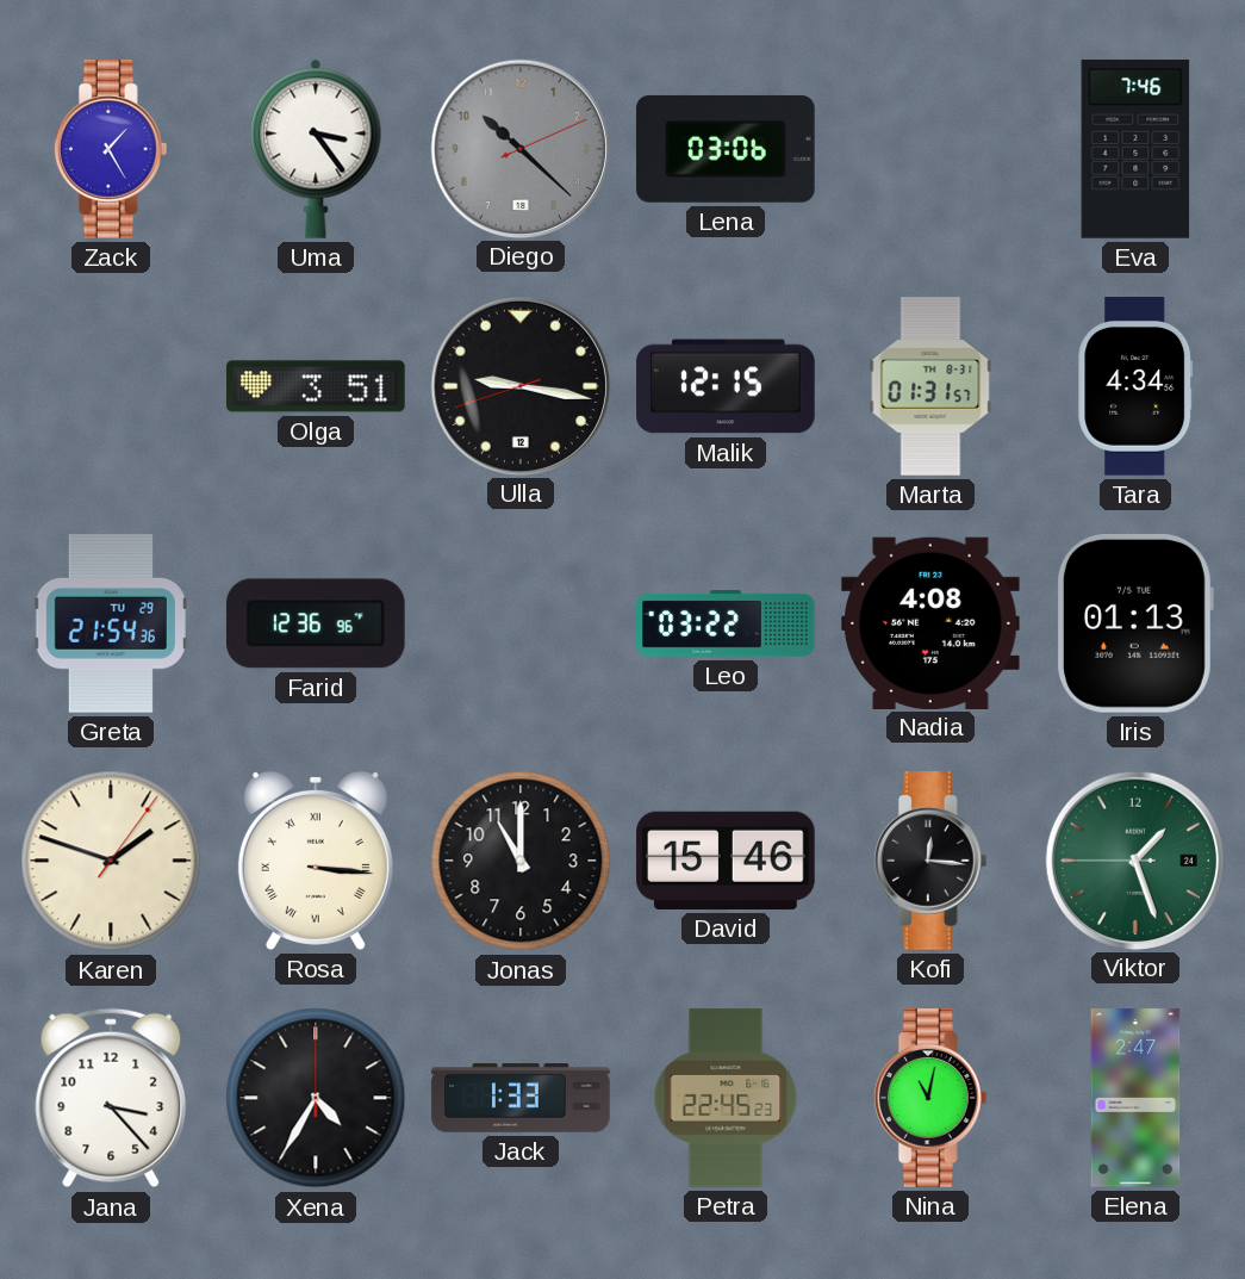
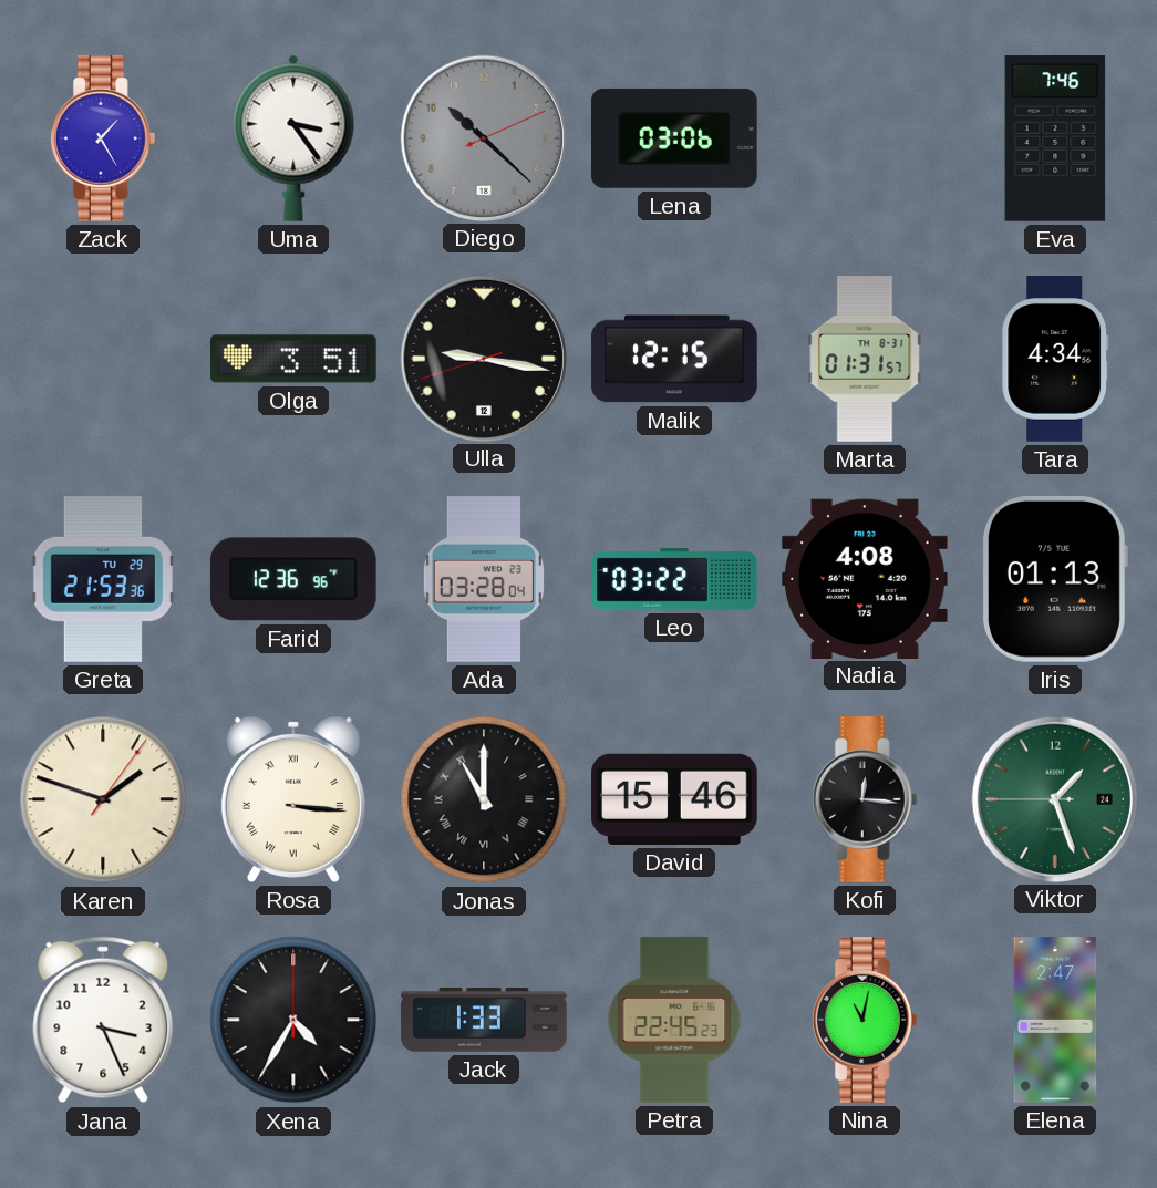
Greta: 21:54 -> 21:53
Ada: none -> 03:28
Jonas numerals: Arabic -> Roman
Jana: 3:23 -> 3:26
